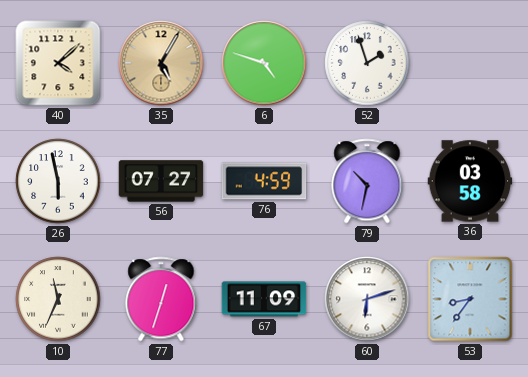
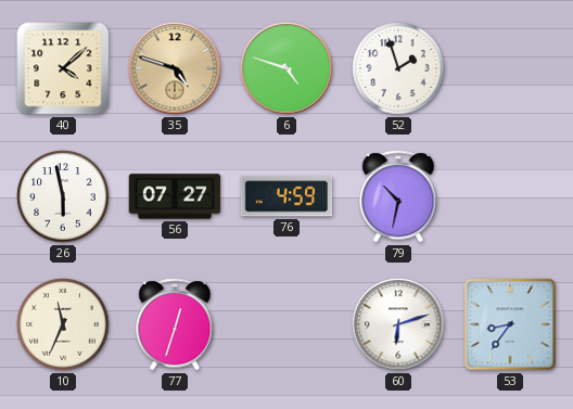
35: 5:05 -> 4:48
36: 03:58 -> none
67: 11:09 -> none
